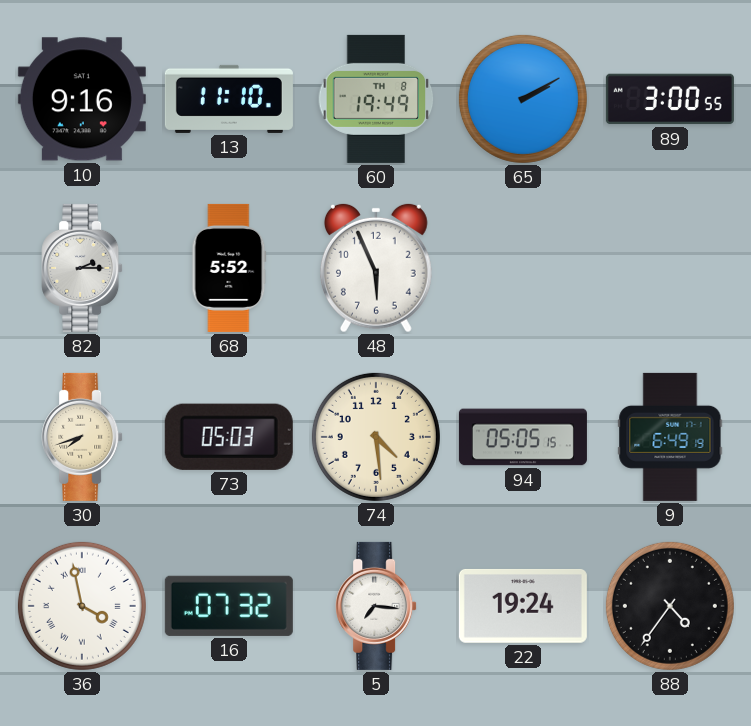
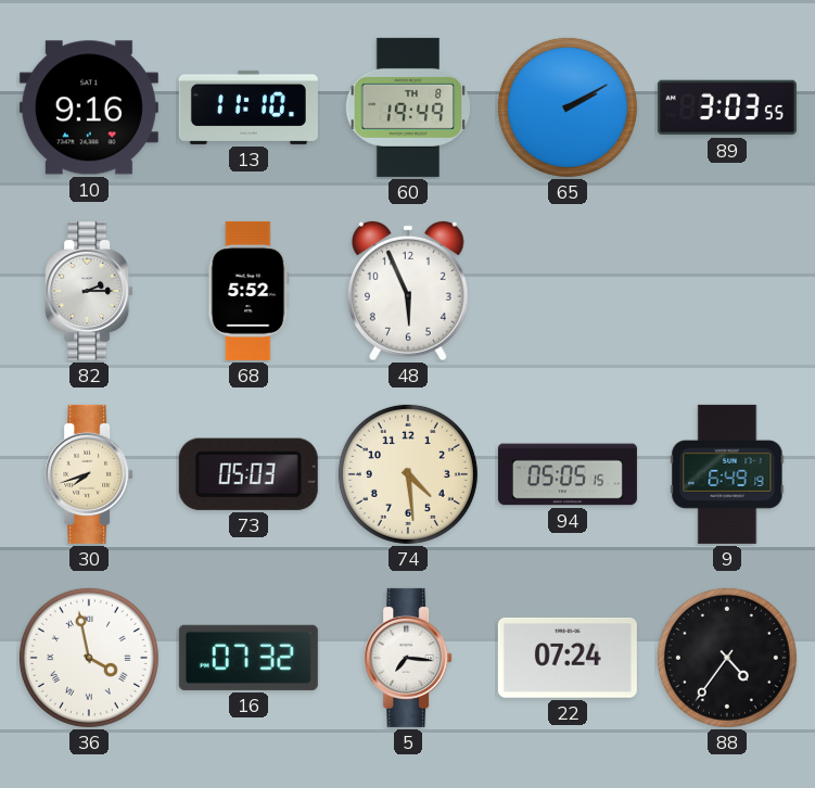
89: 3:00 -> 3:03
22: 19:24 -> 07:24
